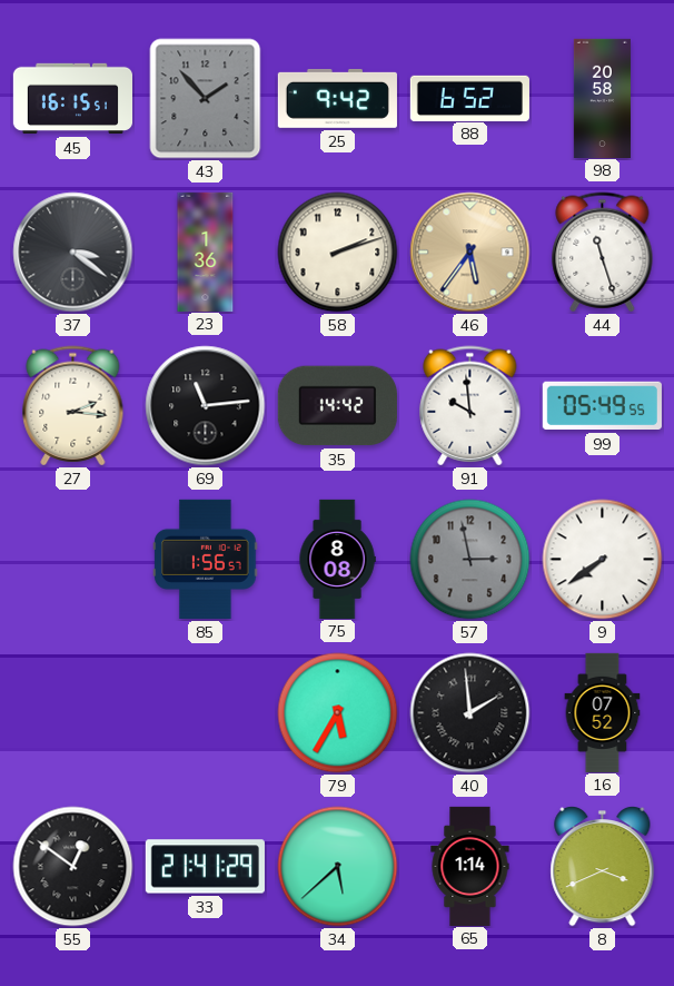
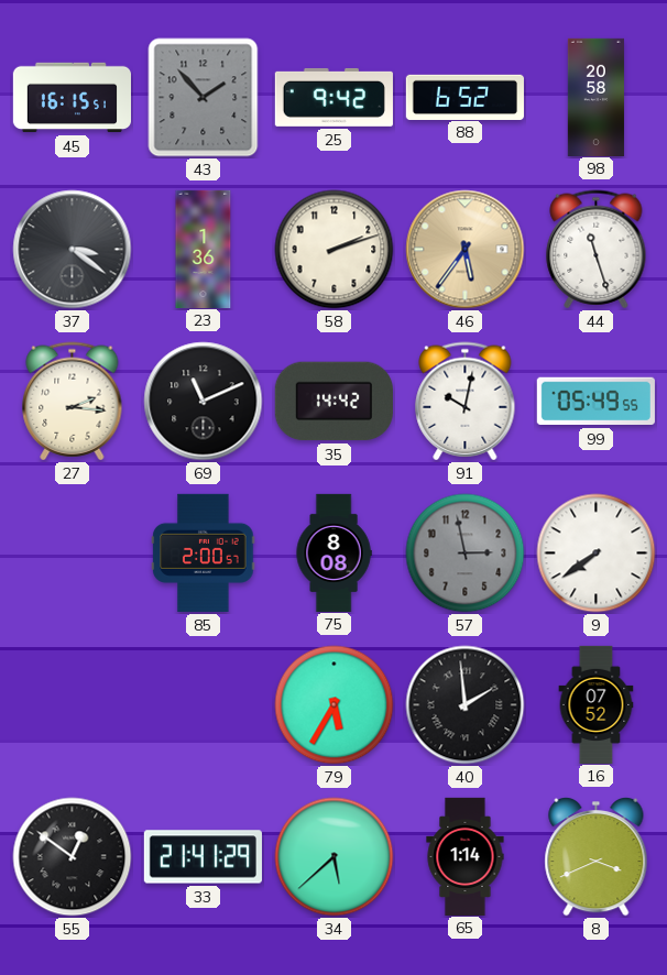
69: 11:14 -> 11:11
91: 9:59 -> 10:02
85: 1:56 -> 2:00
